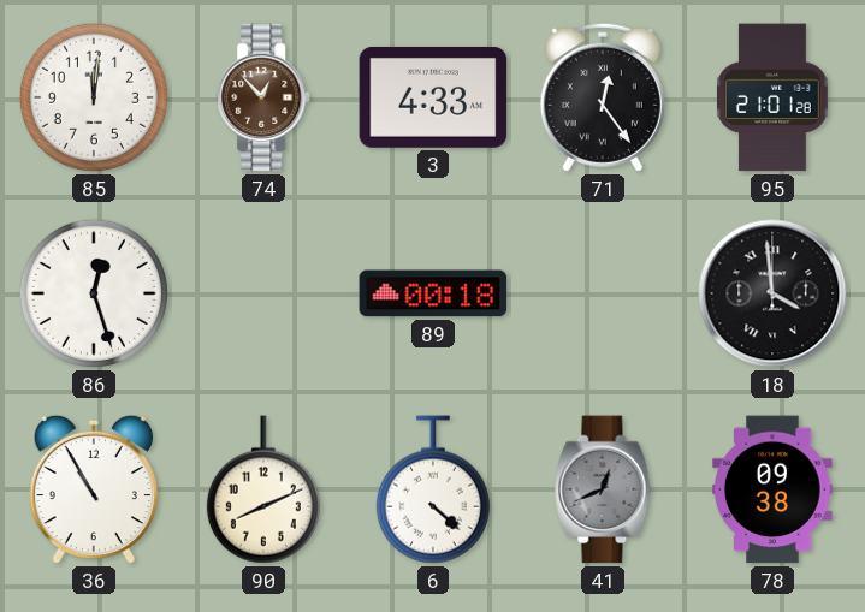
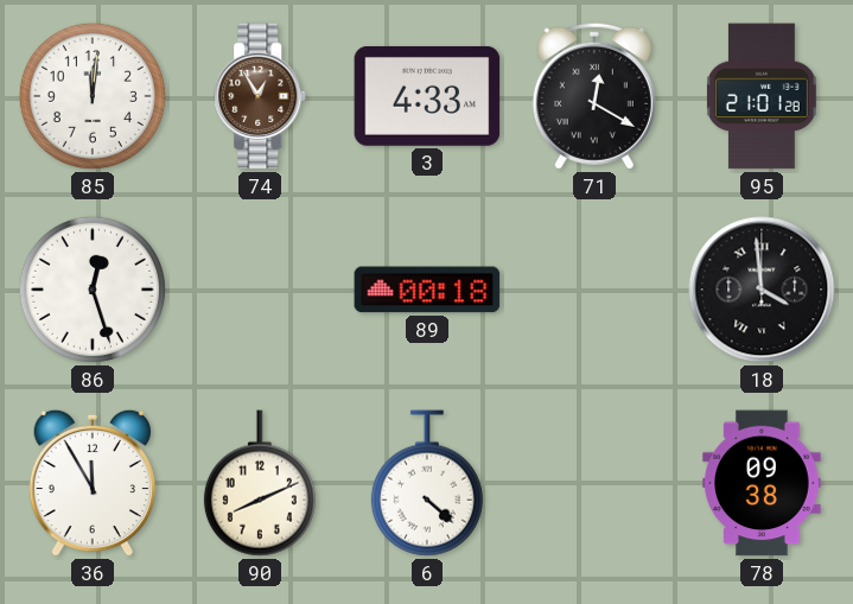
74: 12:53 -> 12:55
71: 12:24 -> 12:20
36: 10:55 -> 11:55
41: 12:41 -> none
